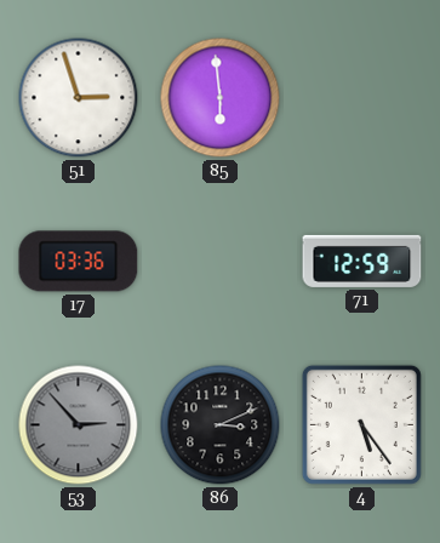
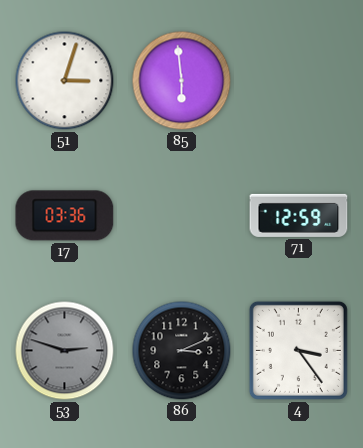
51: 2:57 -> 3:03
53: 2:53 -> 2:48
4: 5:24 -> 3:24
